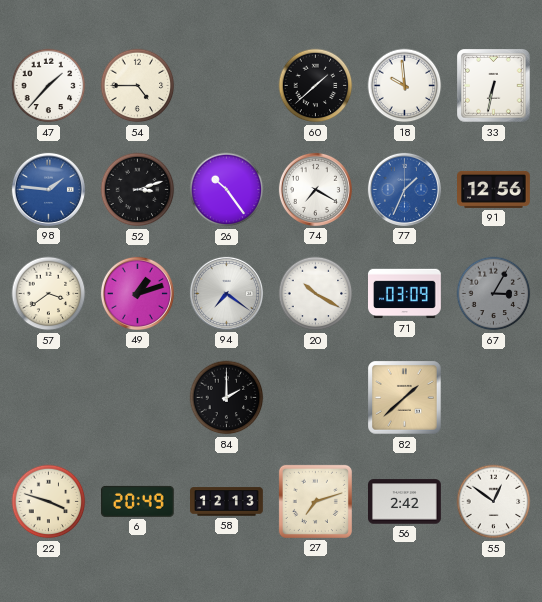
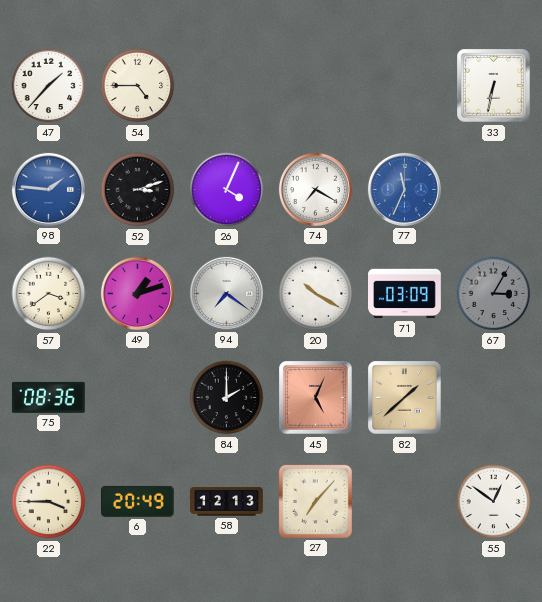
60: 1:38 -> none
18: 9:59 -> none
26: 10:24 -> 4:04
77: 1:34 -> 11:34
91: 12:56 -> none
75: none -> 08:36
45: none -> 5:04
22: 3:48 -> 3:45
27: 7:12 -> 7:07
56: 2:42 -> none
